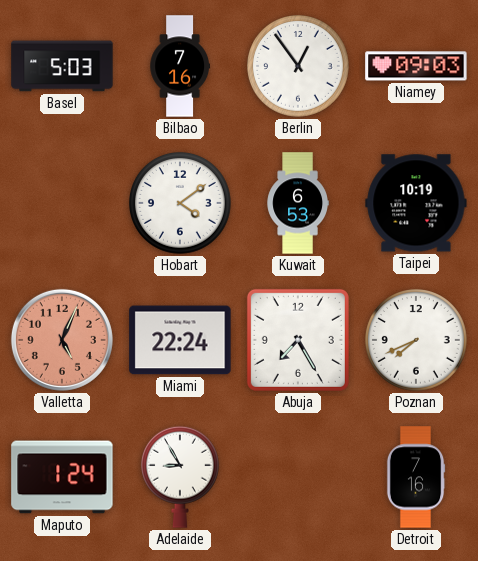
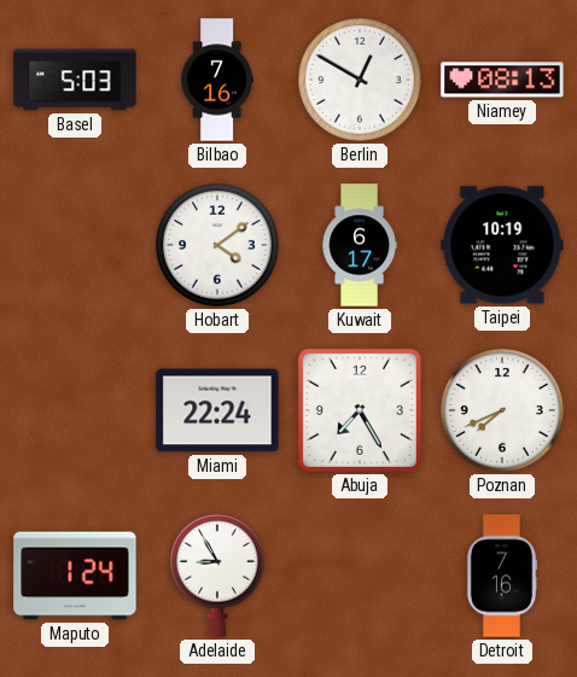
Berlin: 12:54 -> 12:50
Niamey: 09:03 -> 08:13
Kuwait: 6:53 -> 6:17
Valletta: 5:04 -> none
